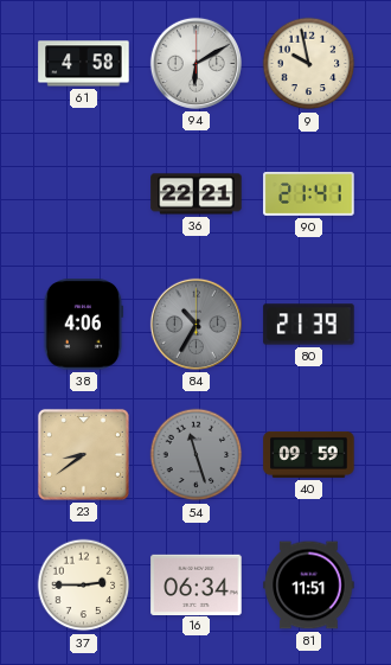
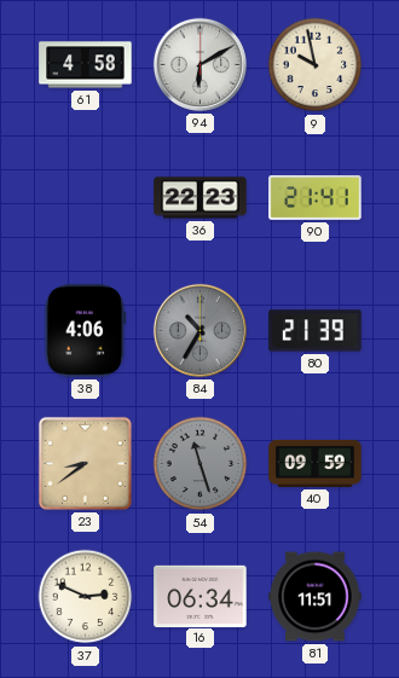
36: 22:21 -> 22:23
37: 2:45 -> 2:49
